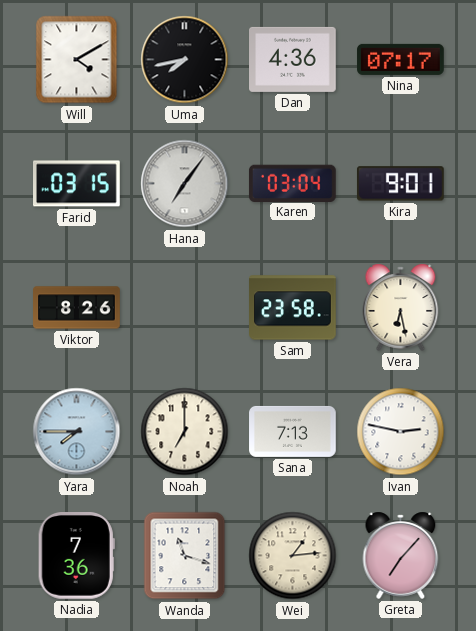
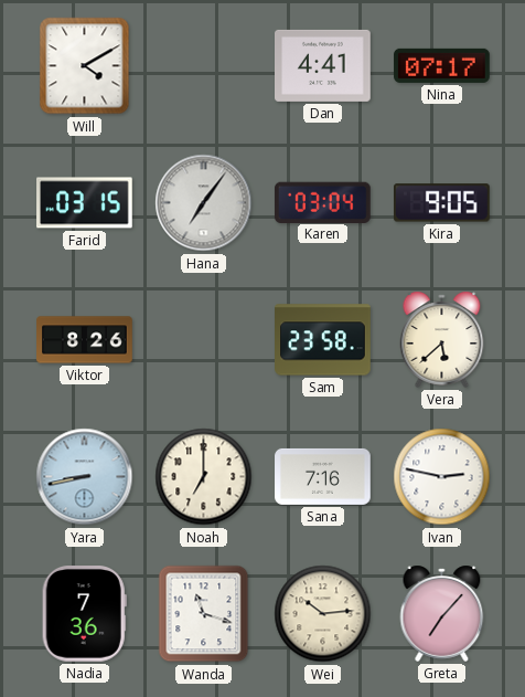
Uma: 7:43 -> none
Dan: 4:36 -> 4:41
Kira: 9:01 -> 9:05
Vera: 6:28 -> 5:38
Yara: 7:45 -> 8:43
Sana: 7:13 -> 7:16
Wei: 1:14 -> 10:14
